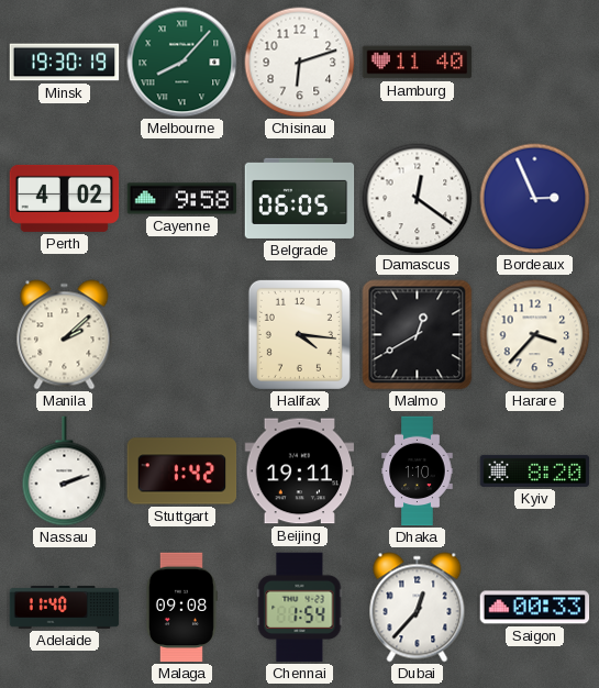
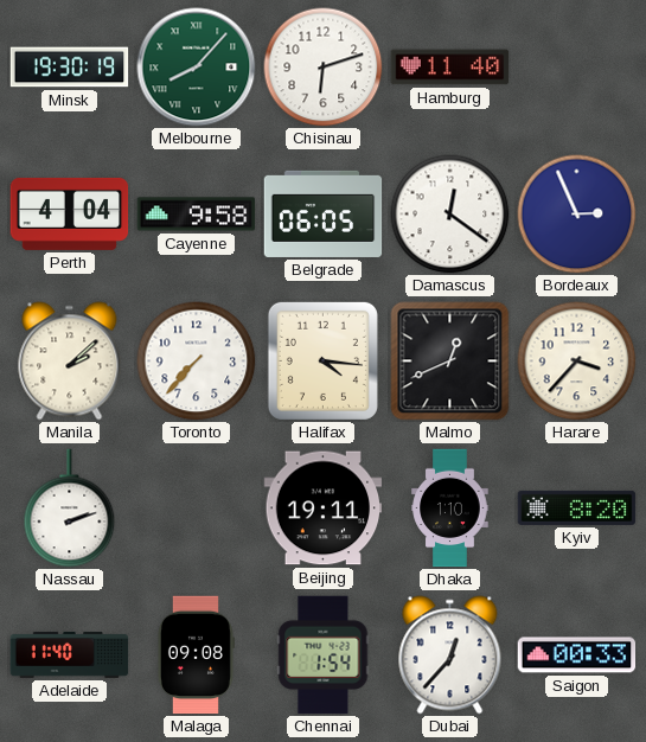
Perth: 4:02 -> 4:04
Toronto: none -> 7:37
Malmo: 12:40 -> 12:41
Stuttgart: 1:42 -> none
